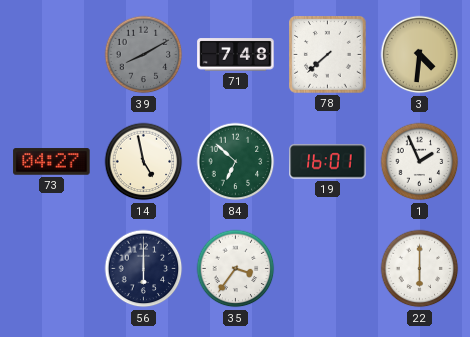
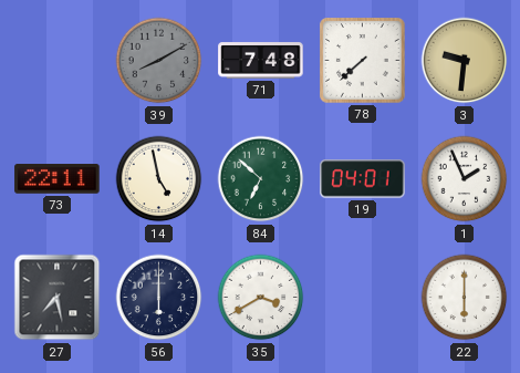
3: 4:31 -> 9:31
73: 04:27 -> 22:11
19: 16:01 -> 04:01
27: none -> 7:28
35: 3:36 -> 3:40
